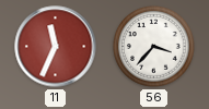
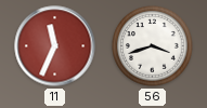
56: 3:37 -> 3:42
